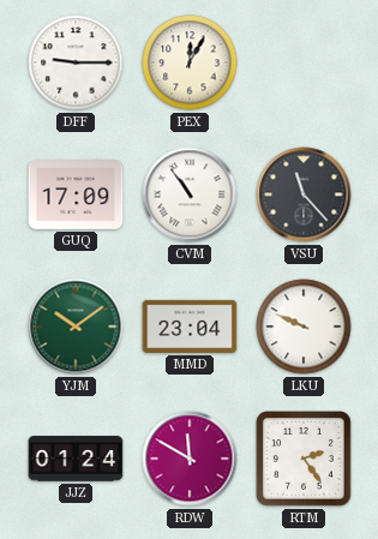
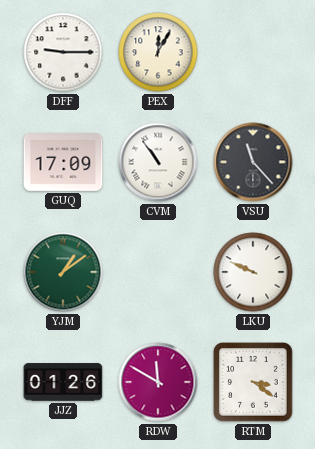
YJM: 10:09 -> 1:09
MMD: 23:04 -> none
JJZ: 01:24 -> 01:26
RTM: 2:24 -> 3:21
